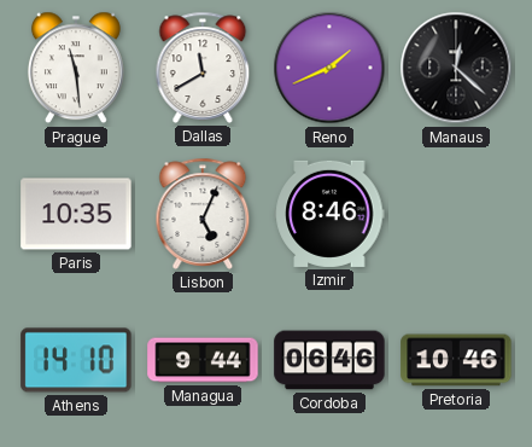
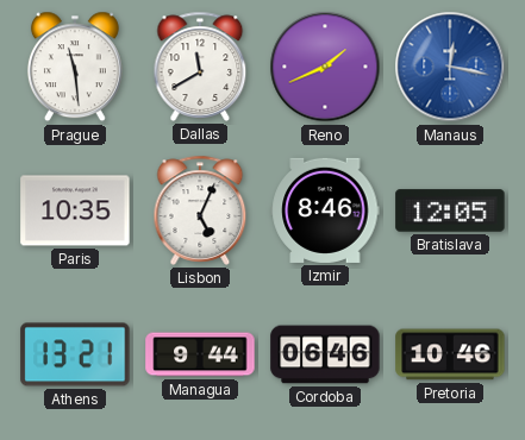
Manaus: 12:22 -> 12:17
Manaus dial: black -> blue
Bratislava: none -> 12:05
Athens: 14:10 -> 13:21
